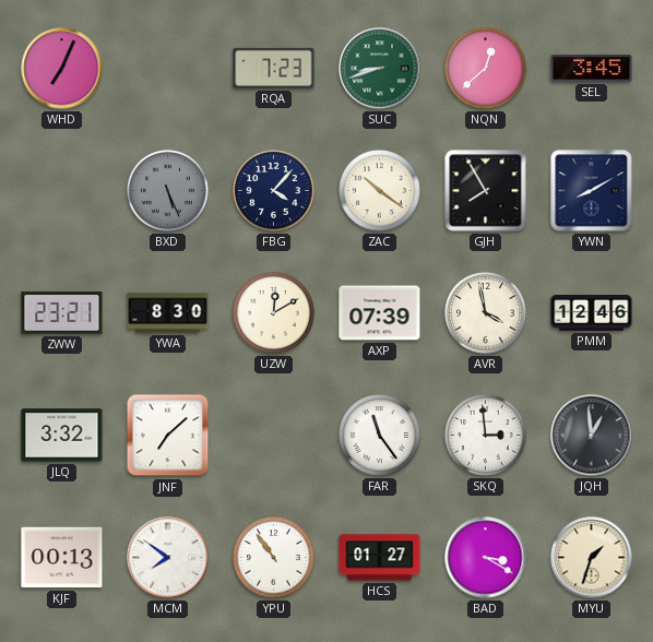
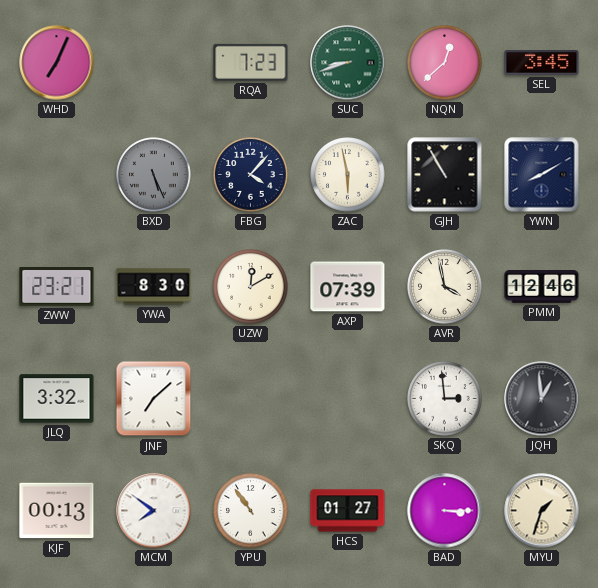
ZAC: 10:21 -> 5:58
GJH: 7:55 -> 10:55
FAR: 11:24 -> none
BAD: 3:20 -> 3:15
